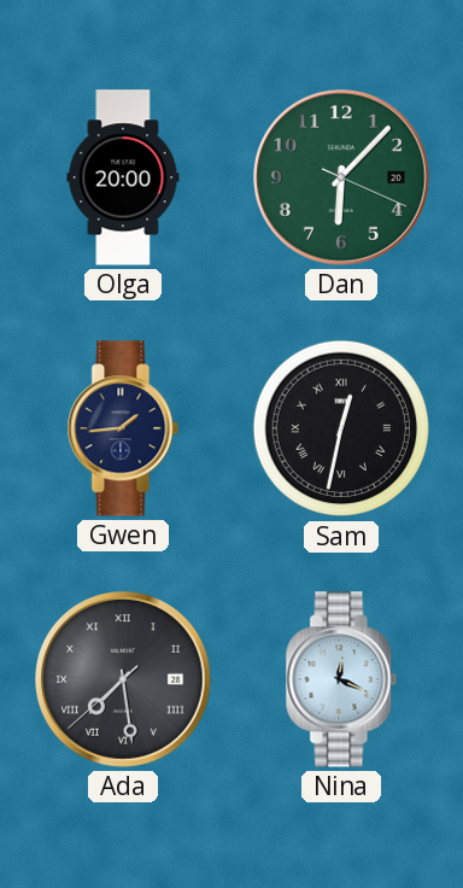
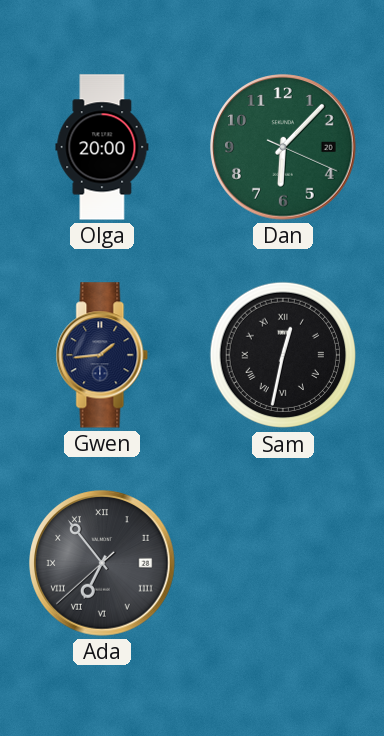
Ada: 7:28 -> 6:53
Nina: 12:19 -> none
